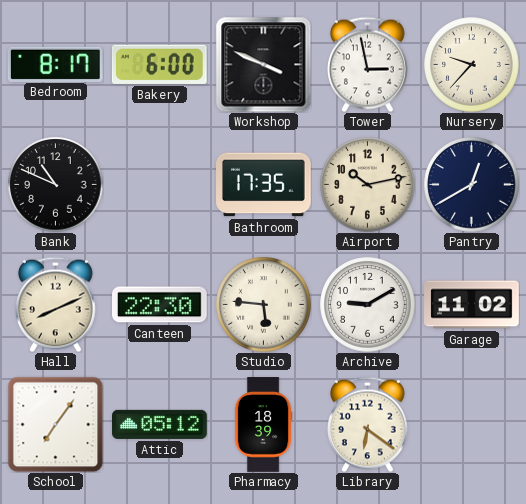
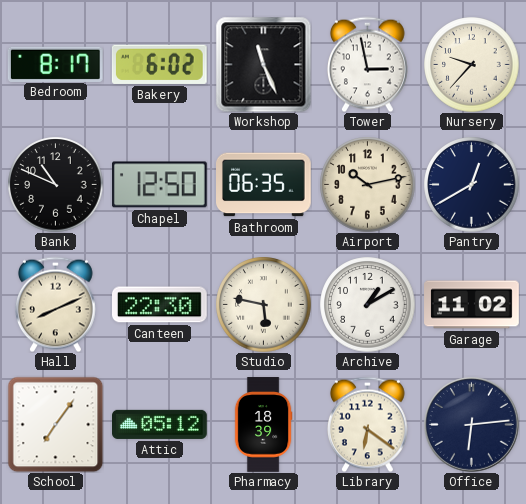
Bakery: 6:00 -> 6:02
Workshop: 3:49 -> 11:26
Chapel: none -> 12:50
Bathroom: 17:35 -> 06:35
Studio: 5:46 -> 5:47
Archive: 9:10 -> 1:10
Office: none -> 6:14
